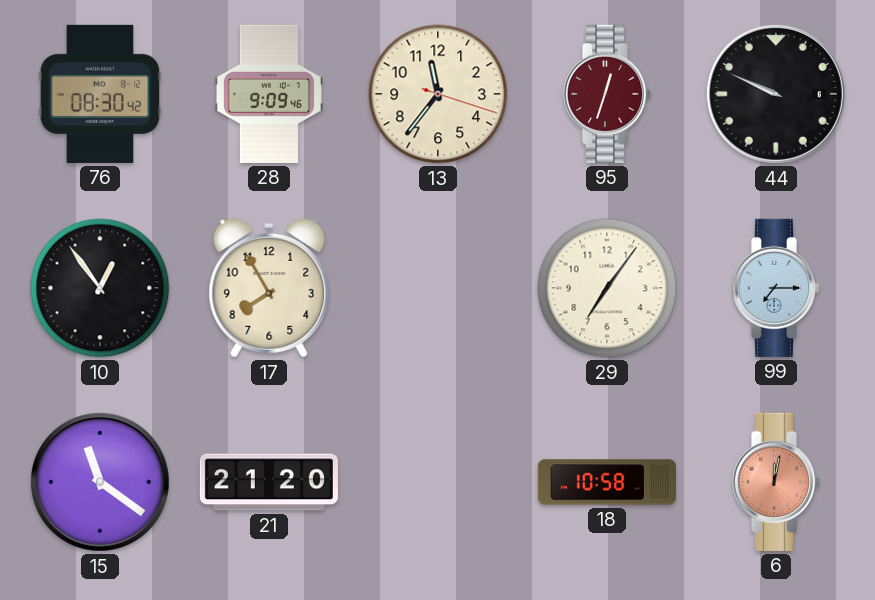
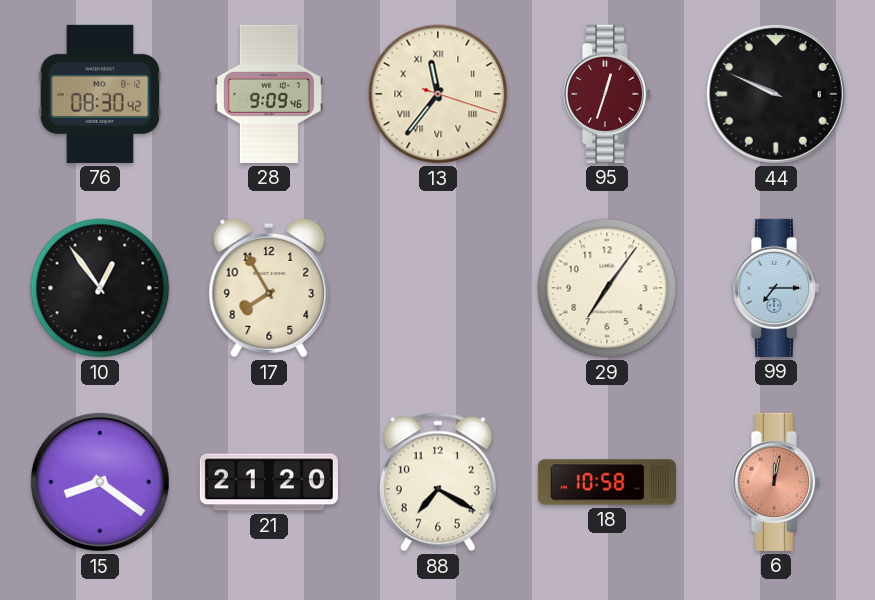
13 numerals: Arabic -> Roman
15: 11:21 -> 8:21
88: none -> 7:20
